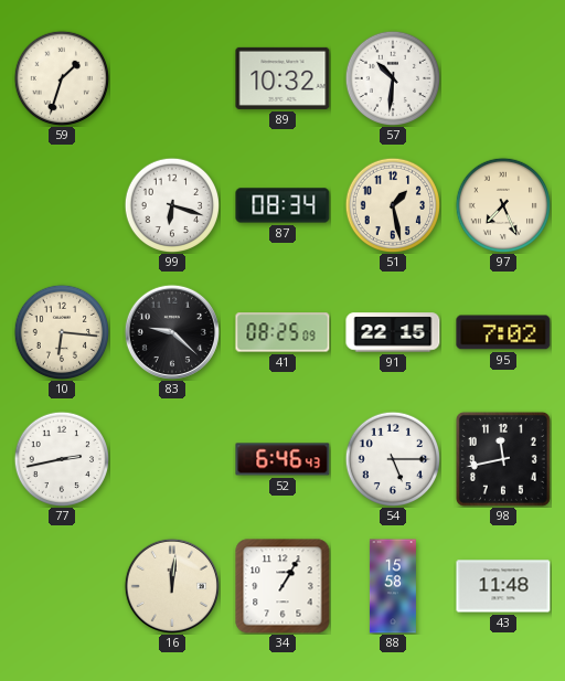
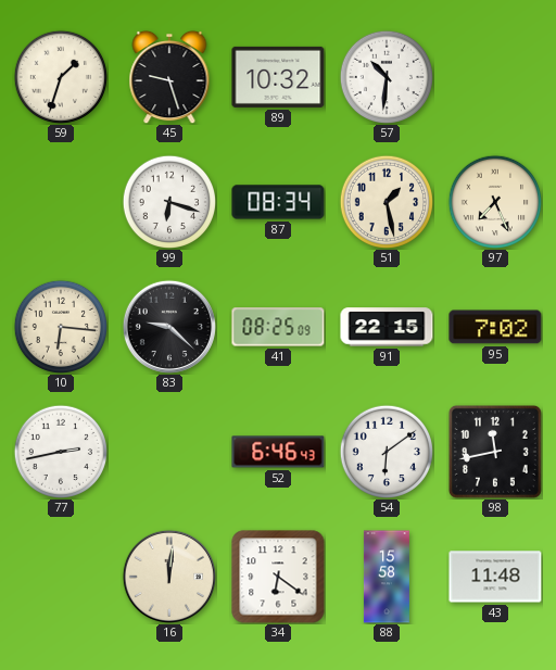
45: none -> 9:27
54: 5:15 -> 6:09
34: 1:05 -> 6:21
